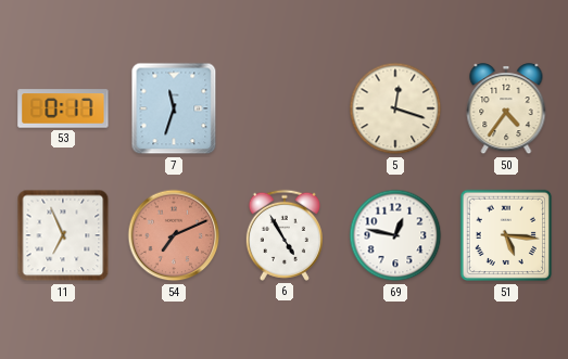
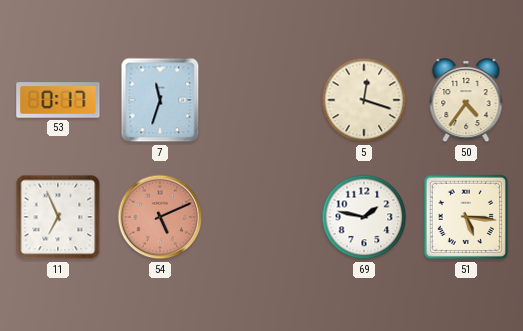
54: 7:11 -> 5:11
6: 4:55 -> none
69: 12:47 -> 1:47
